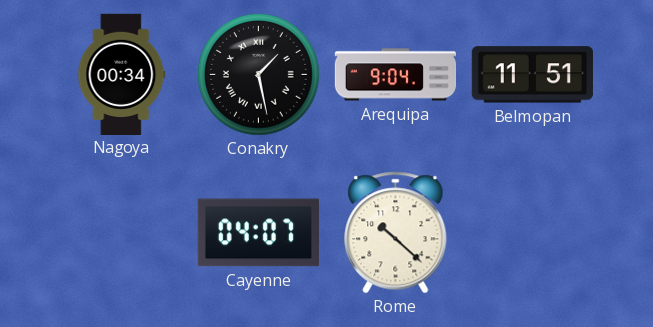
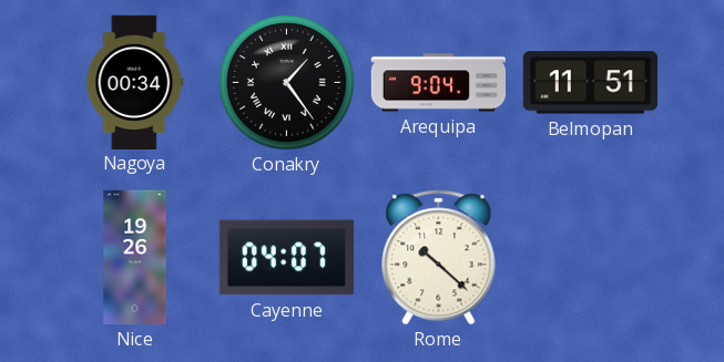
Conakry: 1:28 -> 1:24
Nice: none -> 19:26
